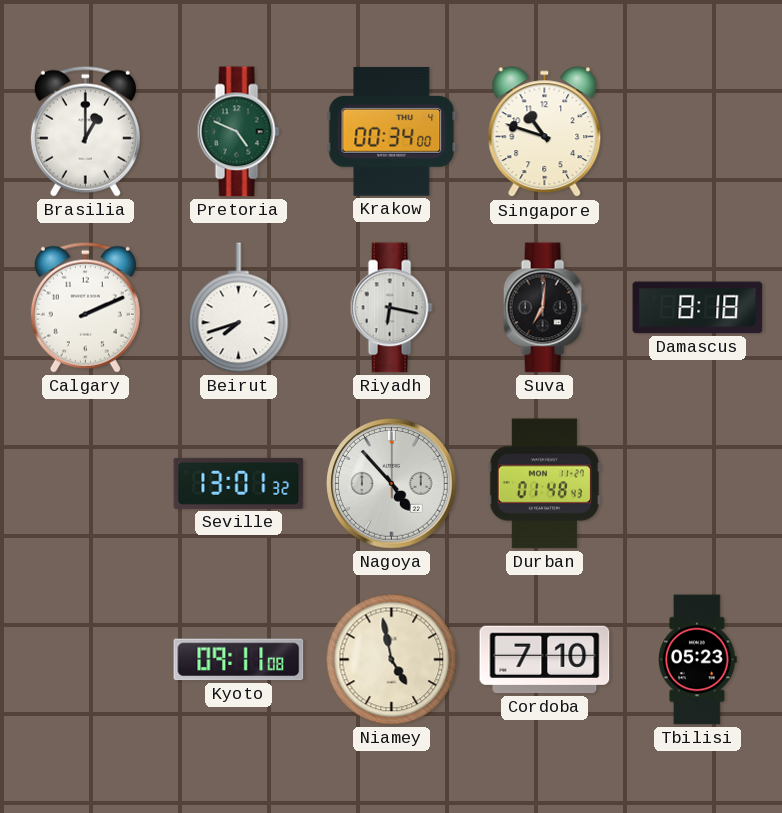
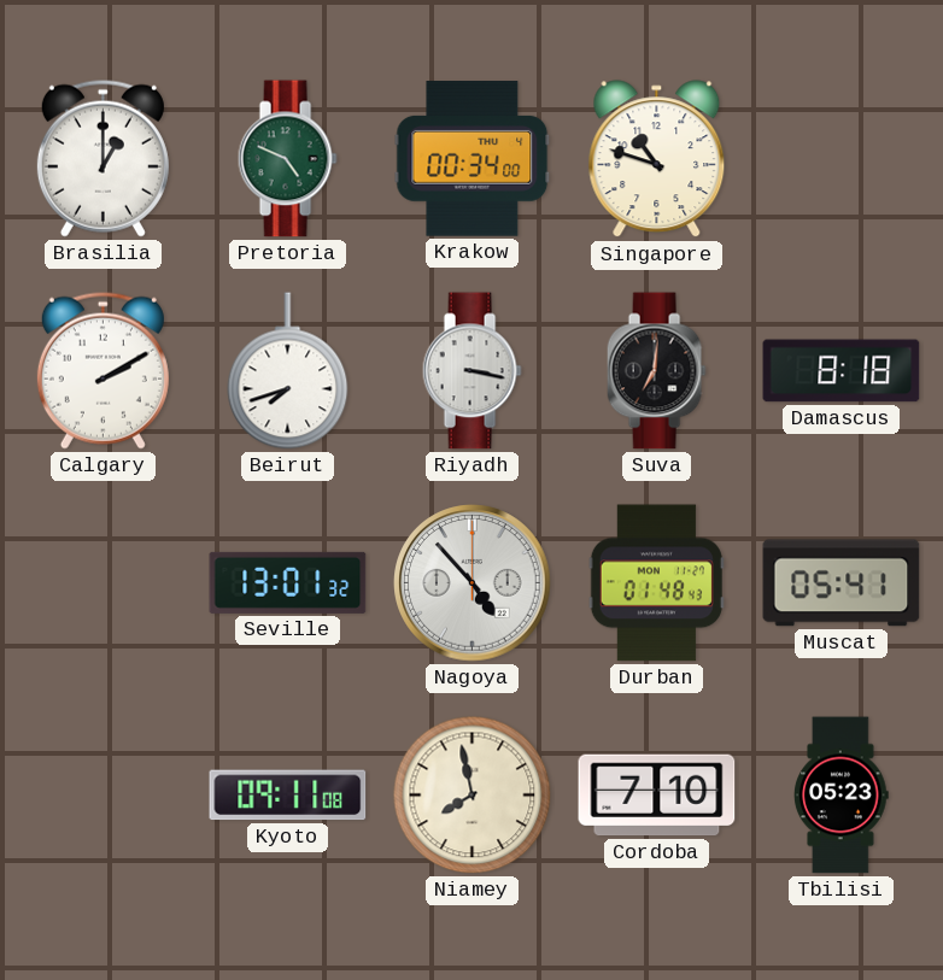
Calgary: 2:11 -> 2:10
Riyadh: 6:17 -> 3:17
Muscat: none -> 05:41
Niamey: 4:58 -> 7:58
